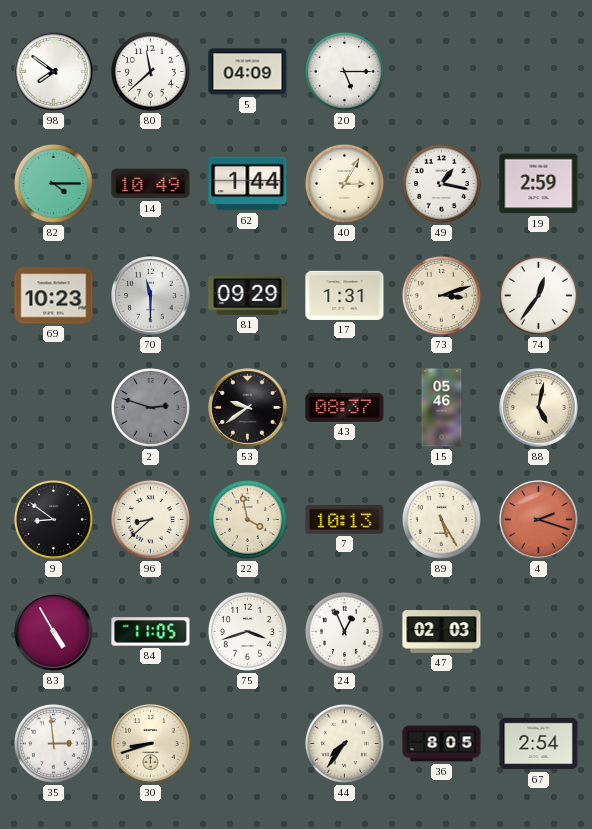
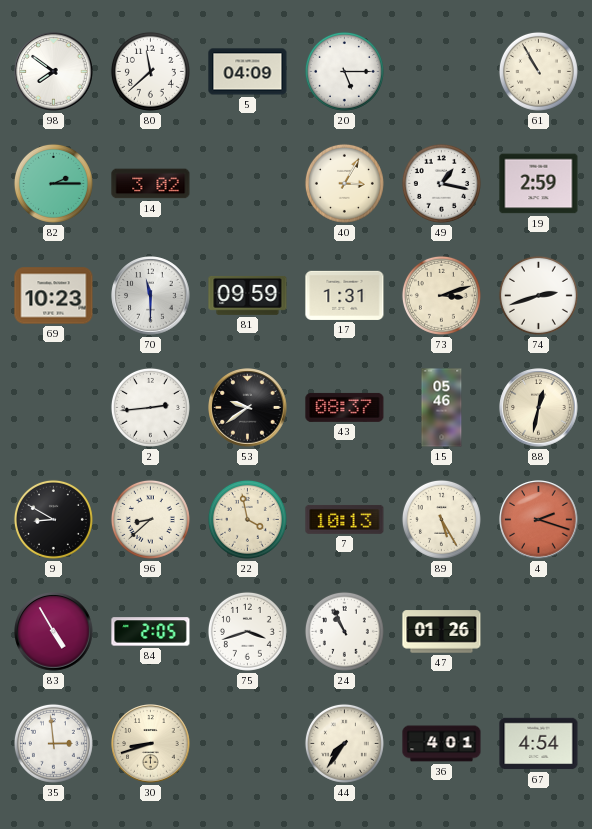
61: none -> 10:55
82: 4:15 -> 2:15
14: 10:49 -> 3:02
62: 1:44 -> none
81: 09:29 -> 09:59
74: 12:36 -> 2:42
2: 2:48 -> 2:44
2 dial: grey -> white
88: 5:02 -> 12:32
9: 8:51 -> 8:50
84: 11:05 -> 2:05
24: 12:56 -> 10:56
47: 02:03 -> 01:26
36: 8:05 -> 4:01
67: 2:54 -> 4:54
